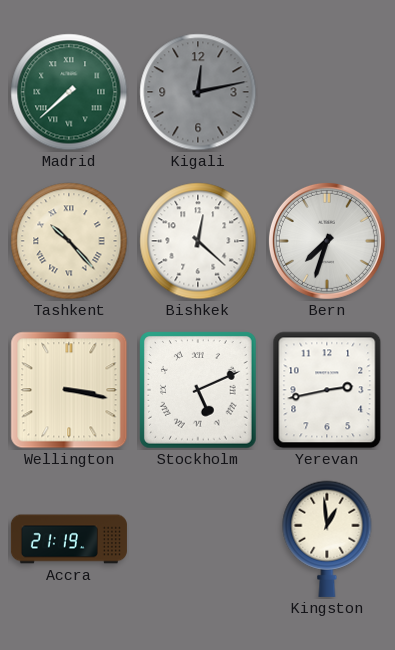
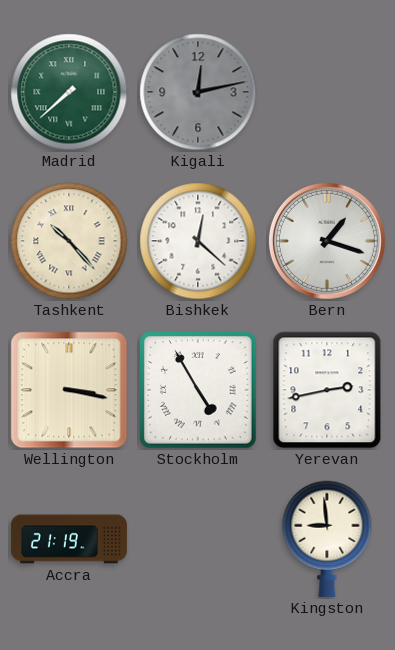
Bern: 7:33 -> 1:18
Stockholm: 5:11 -> 4:55
Kingston: 12:59 -> 8:59
